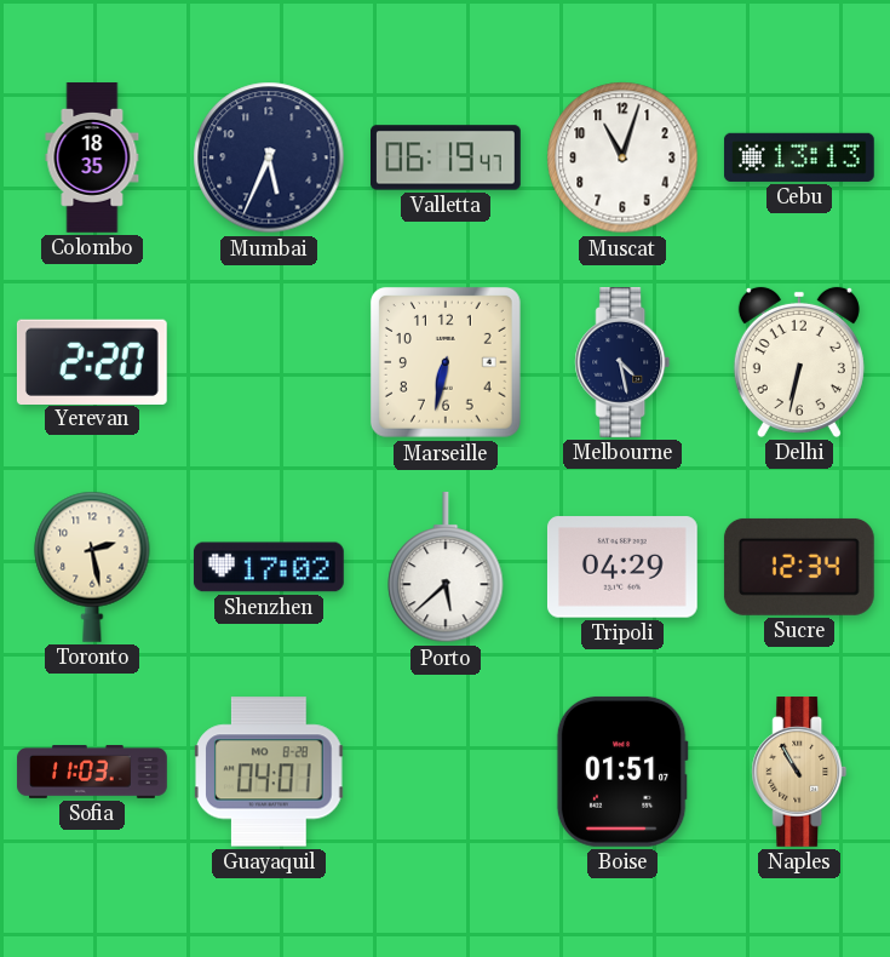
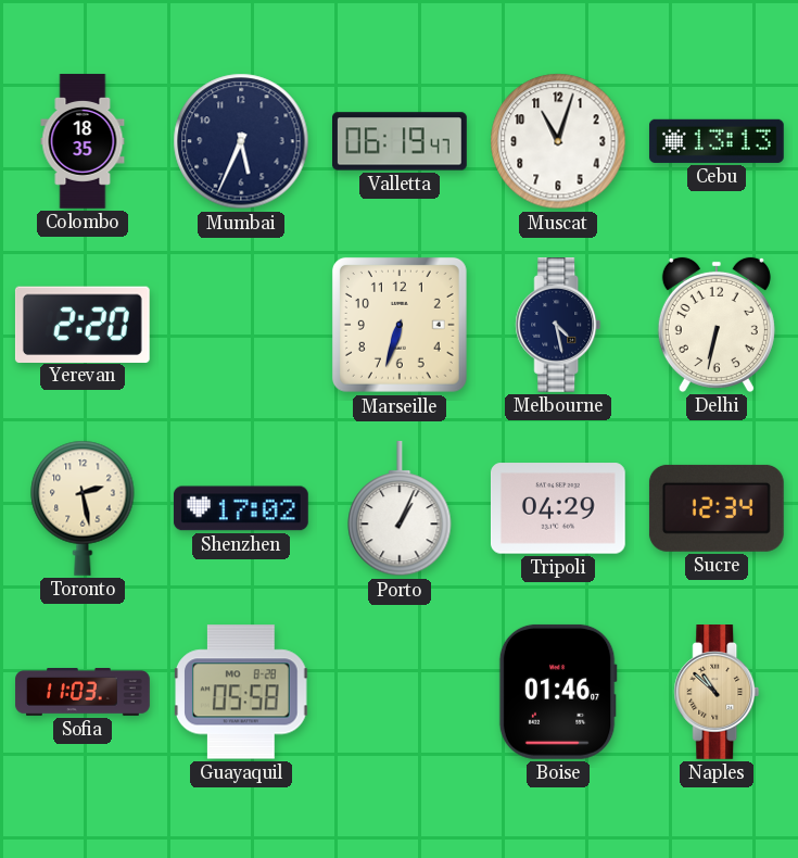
Marseille: 6:32 -> 6:33
Porto: 5:38 -> 1:04
Guayaquil: 04:01 -> 05:58
Boise: 01:51 -> 01:46
Naples: 10:55 -> 10:52
